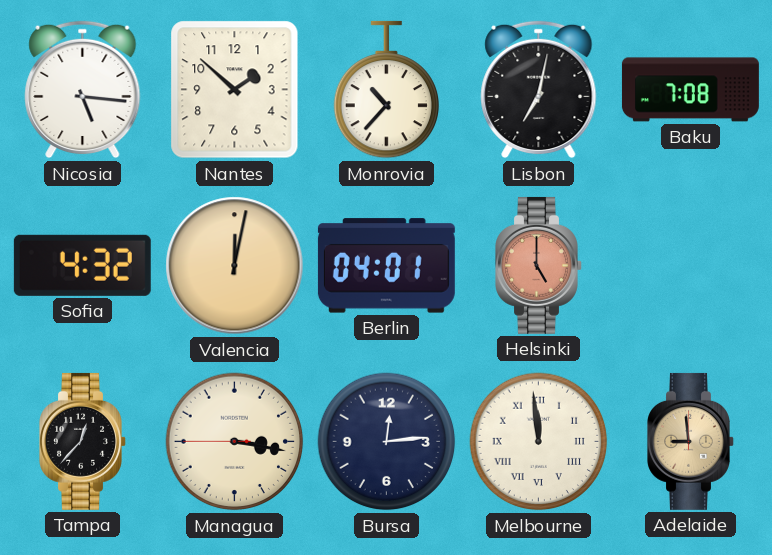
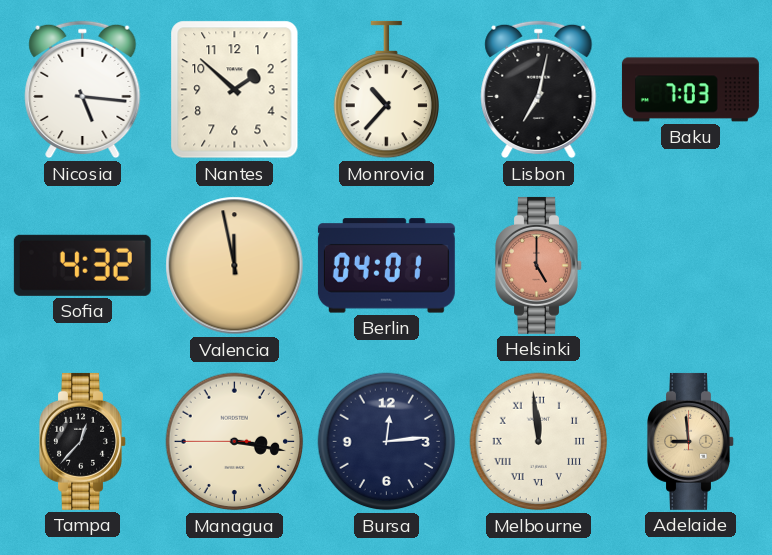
Baku: 7:08 -> 7:03
Valencia: 12:02 -> 11:58
